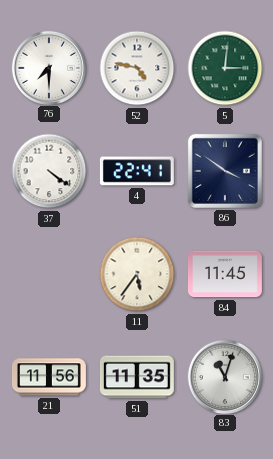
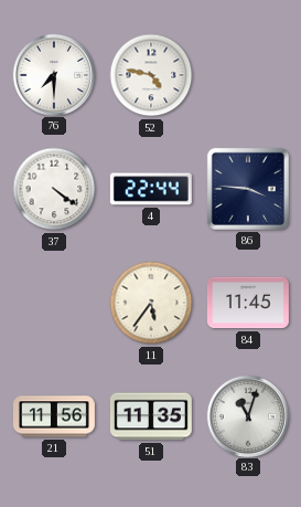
5: 3:01 -> none
4: 22:41 -> 22:44
86: 3:51 -> 3:46
